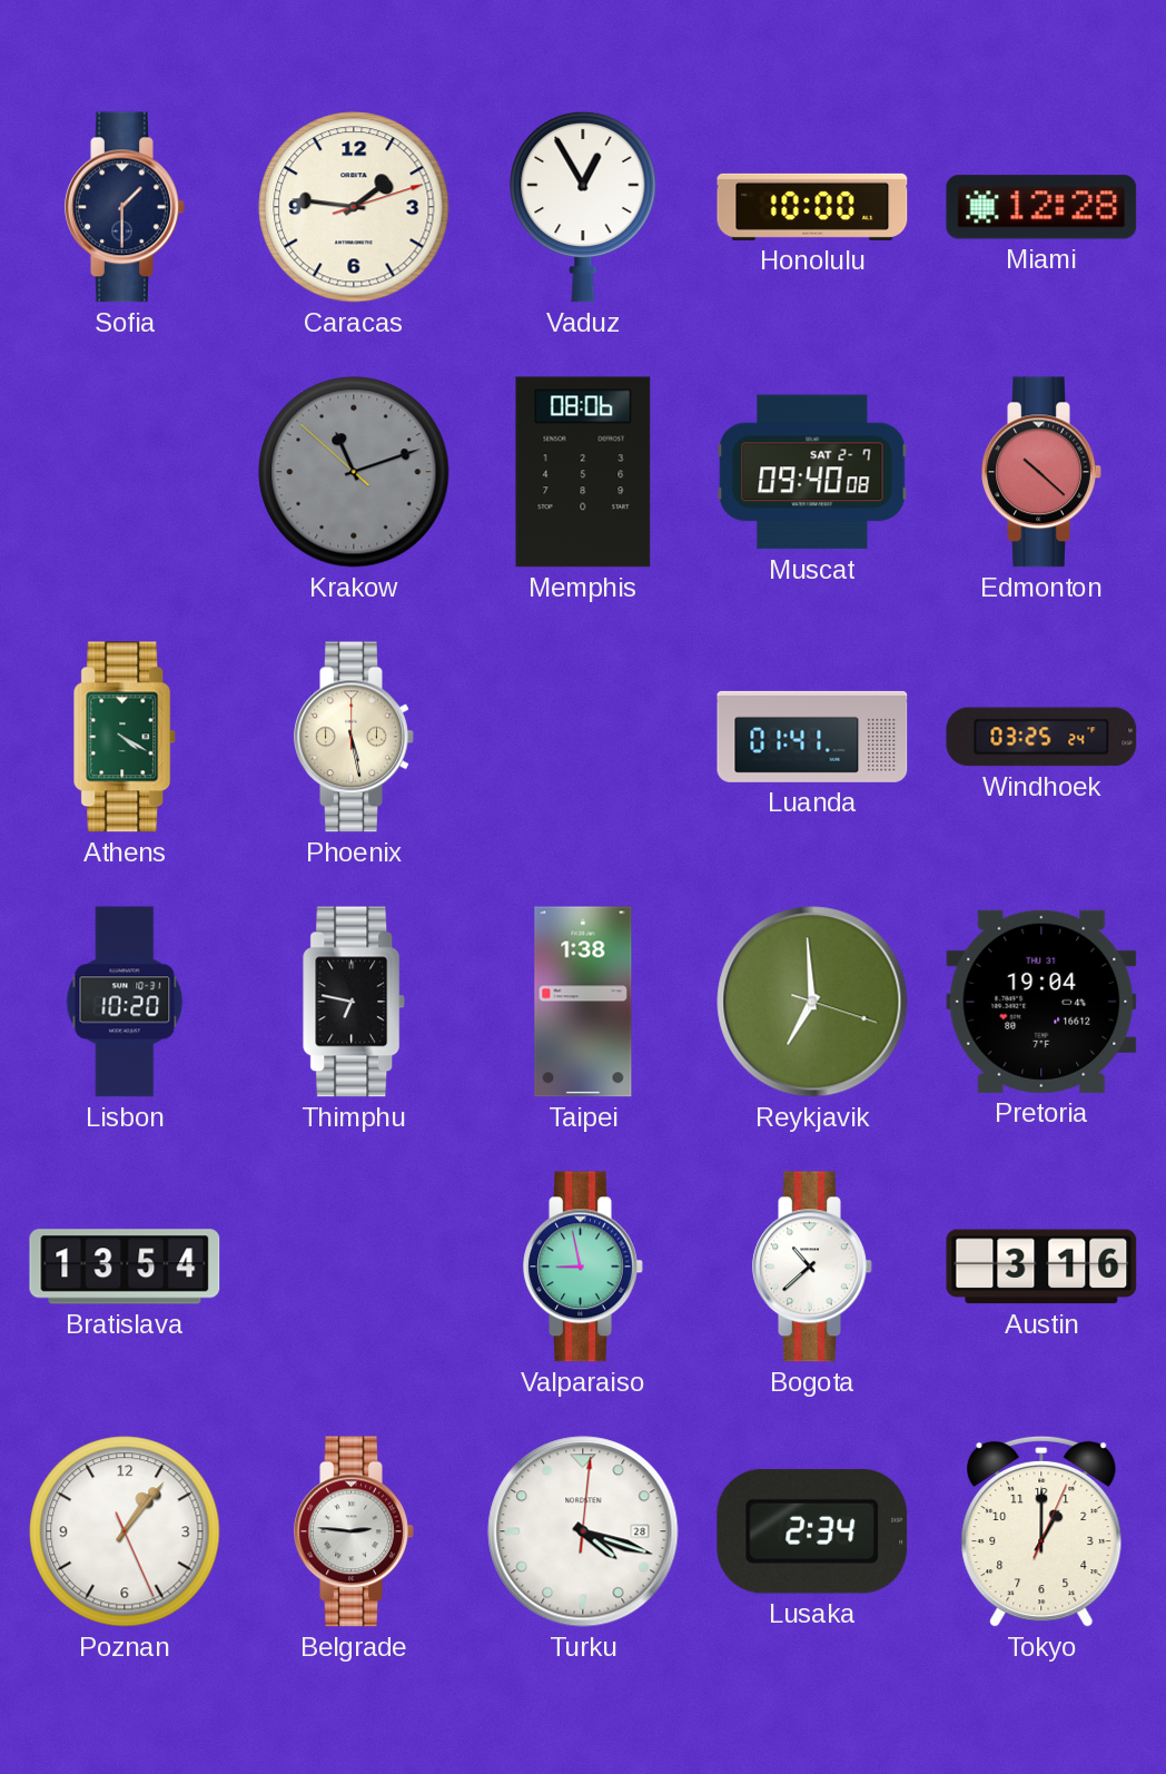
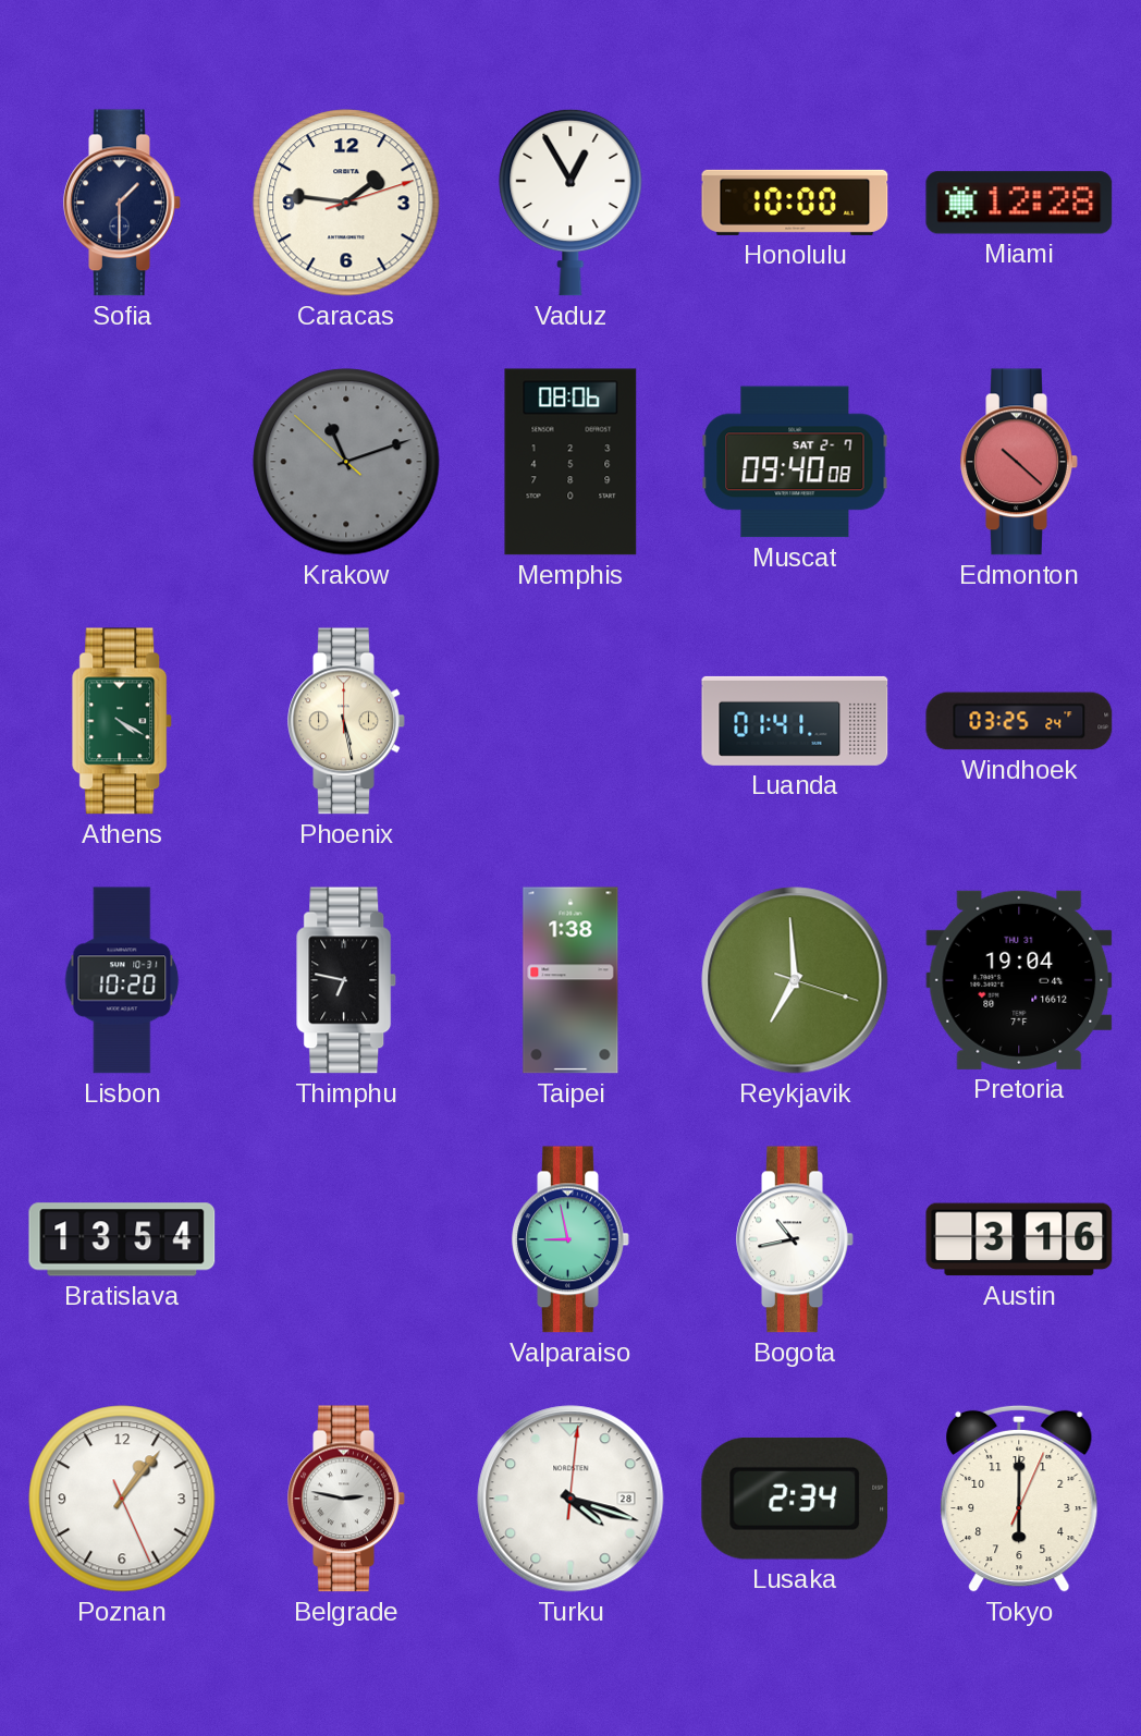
Bogota: 10:38 -> 10:43
Belgrade: 2:46 -> 2:47
Tokyo: 1:00 -> 6:00
